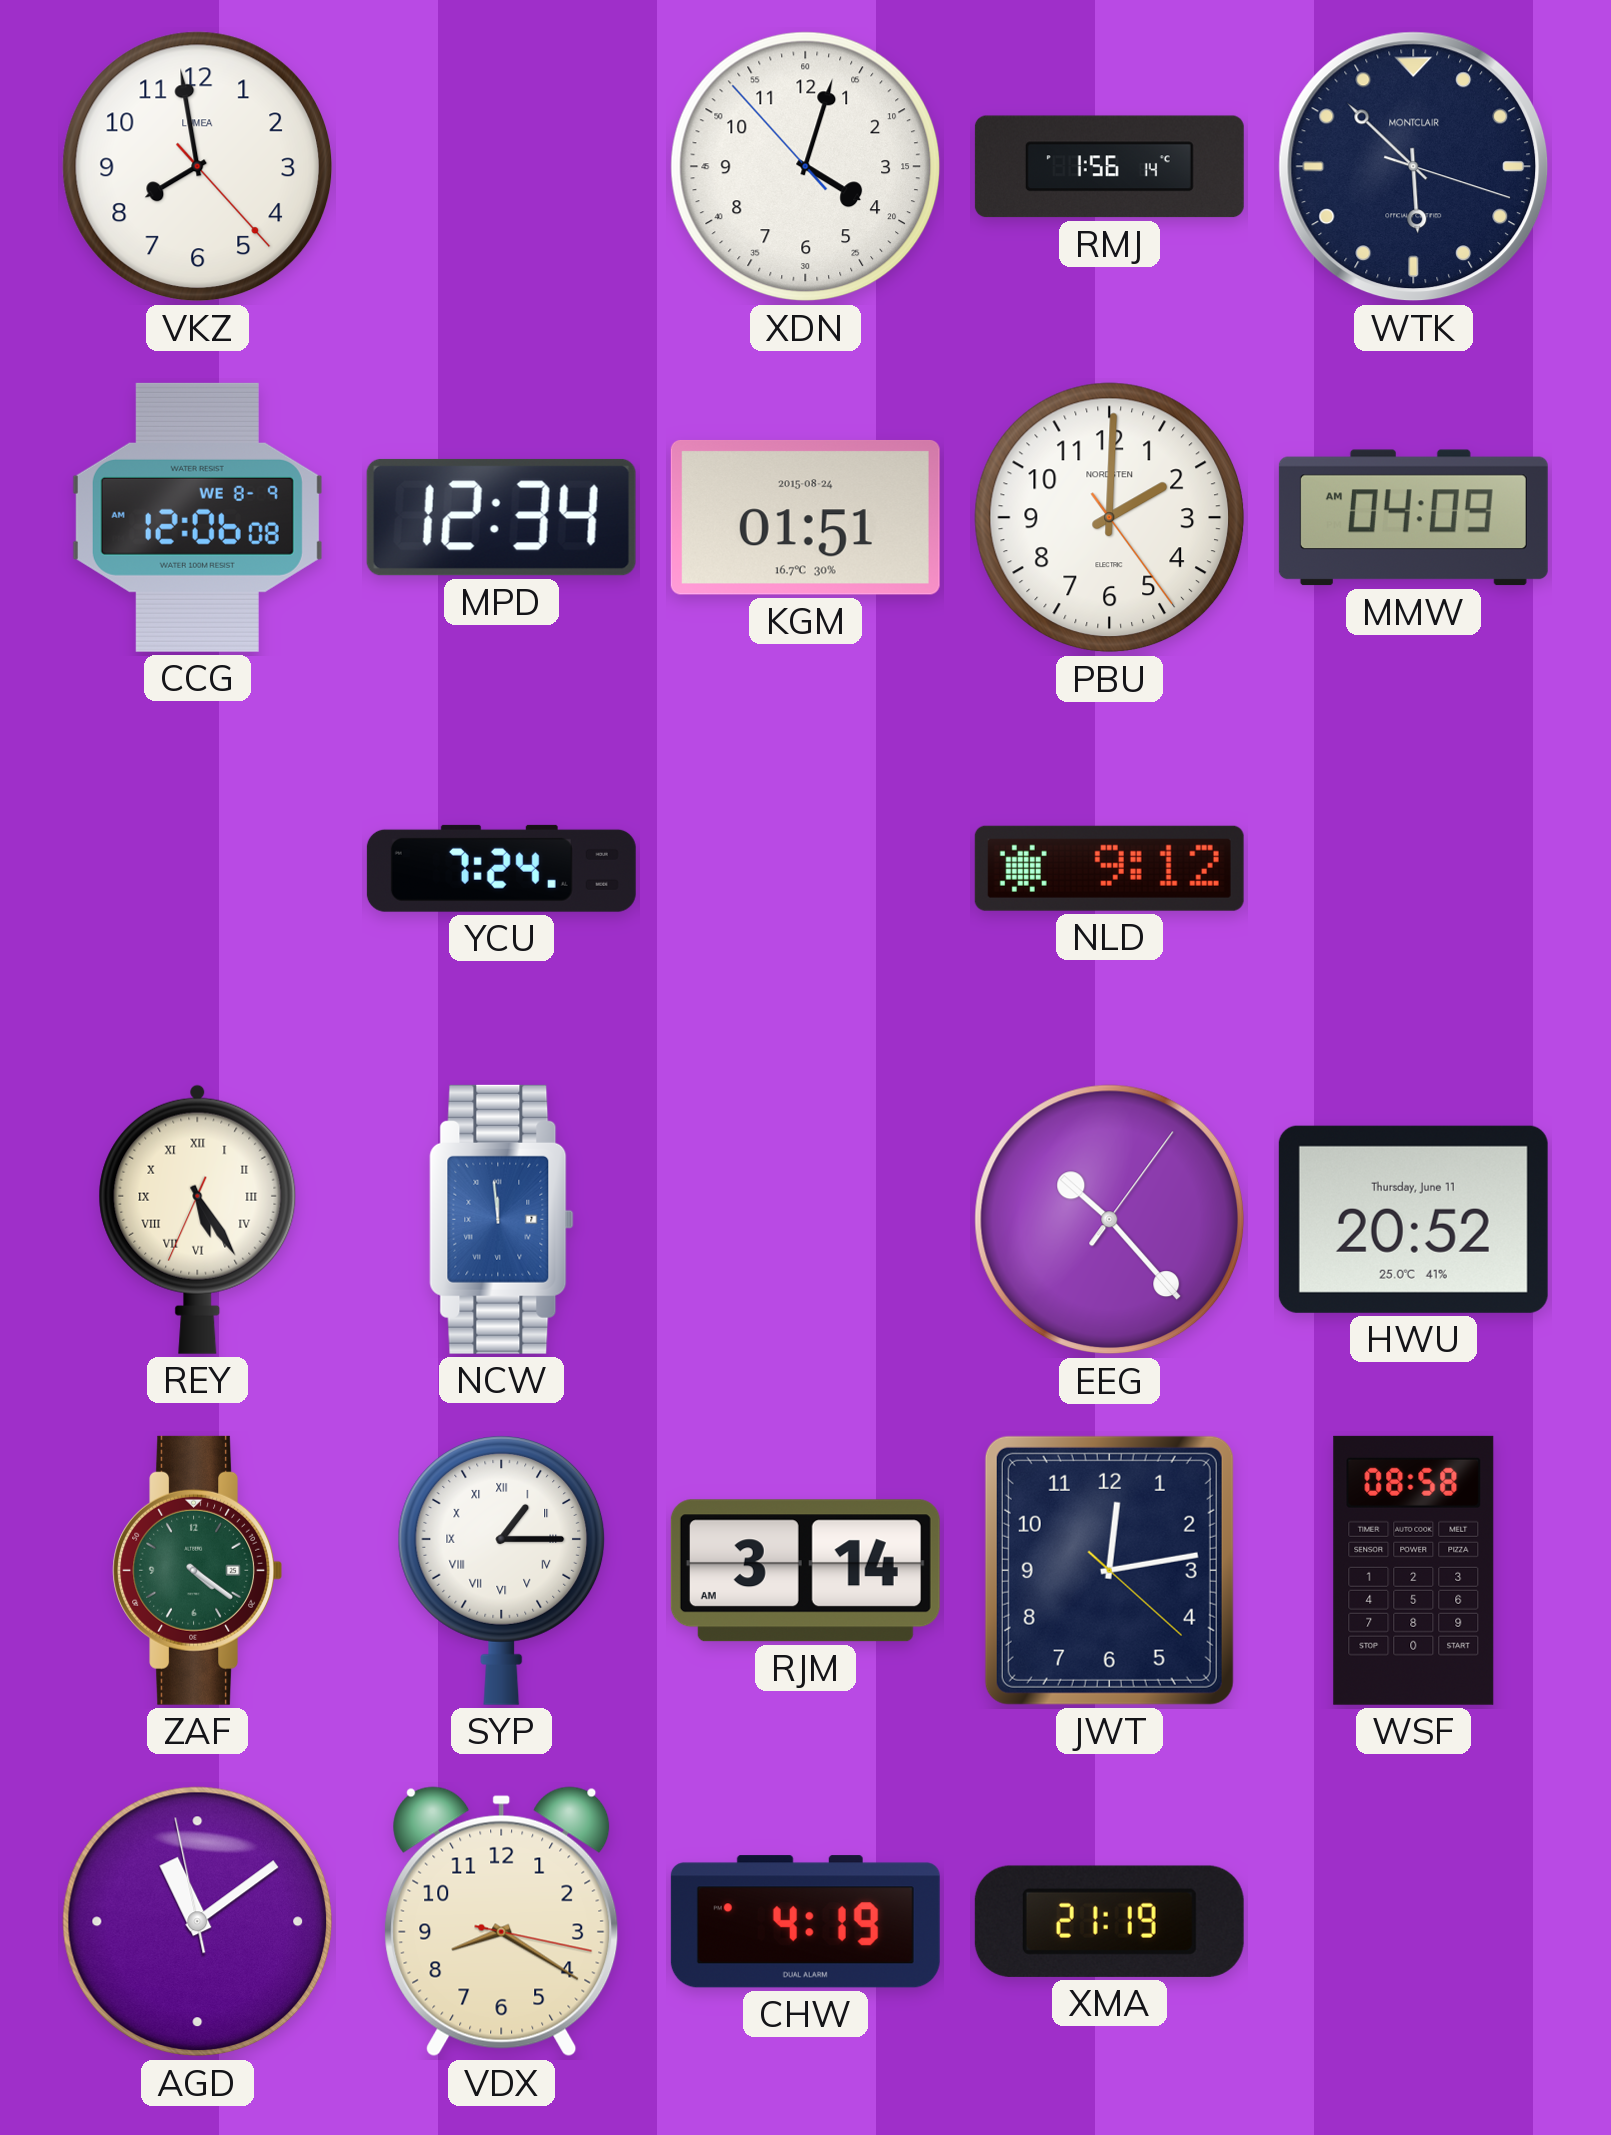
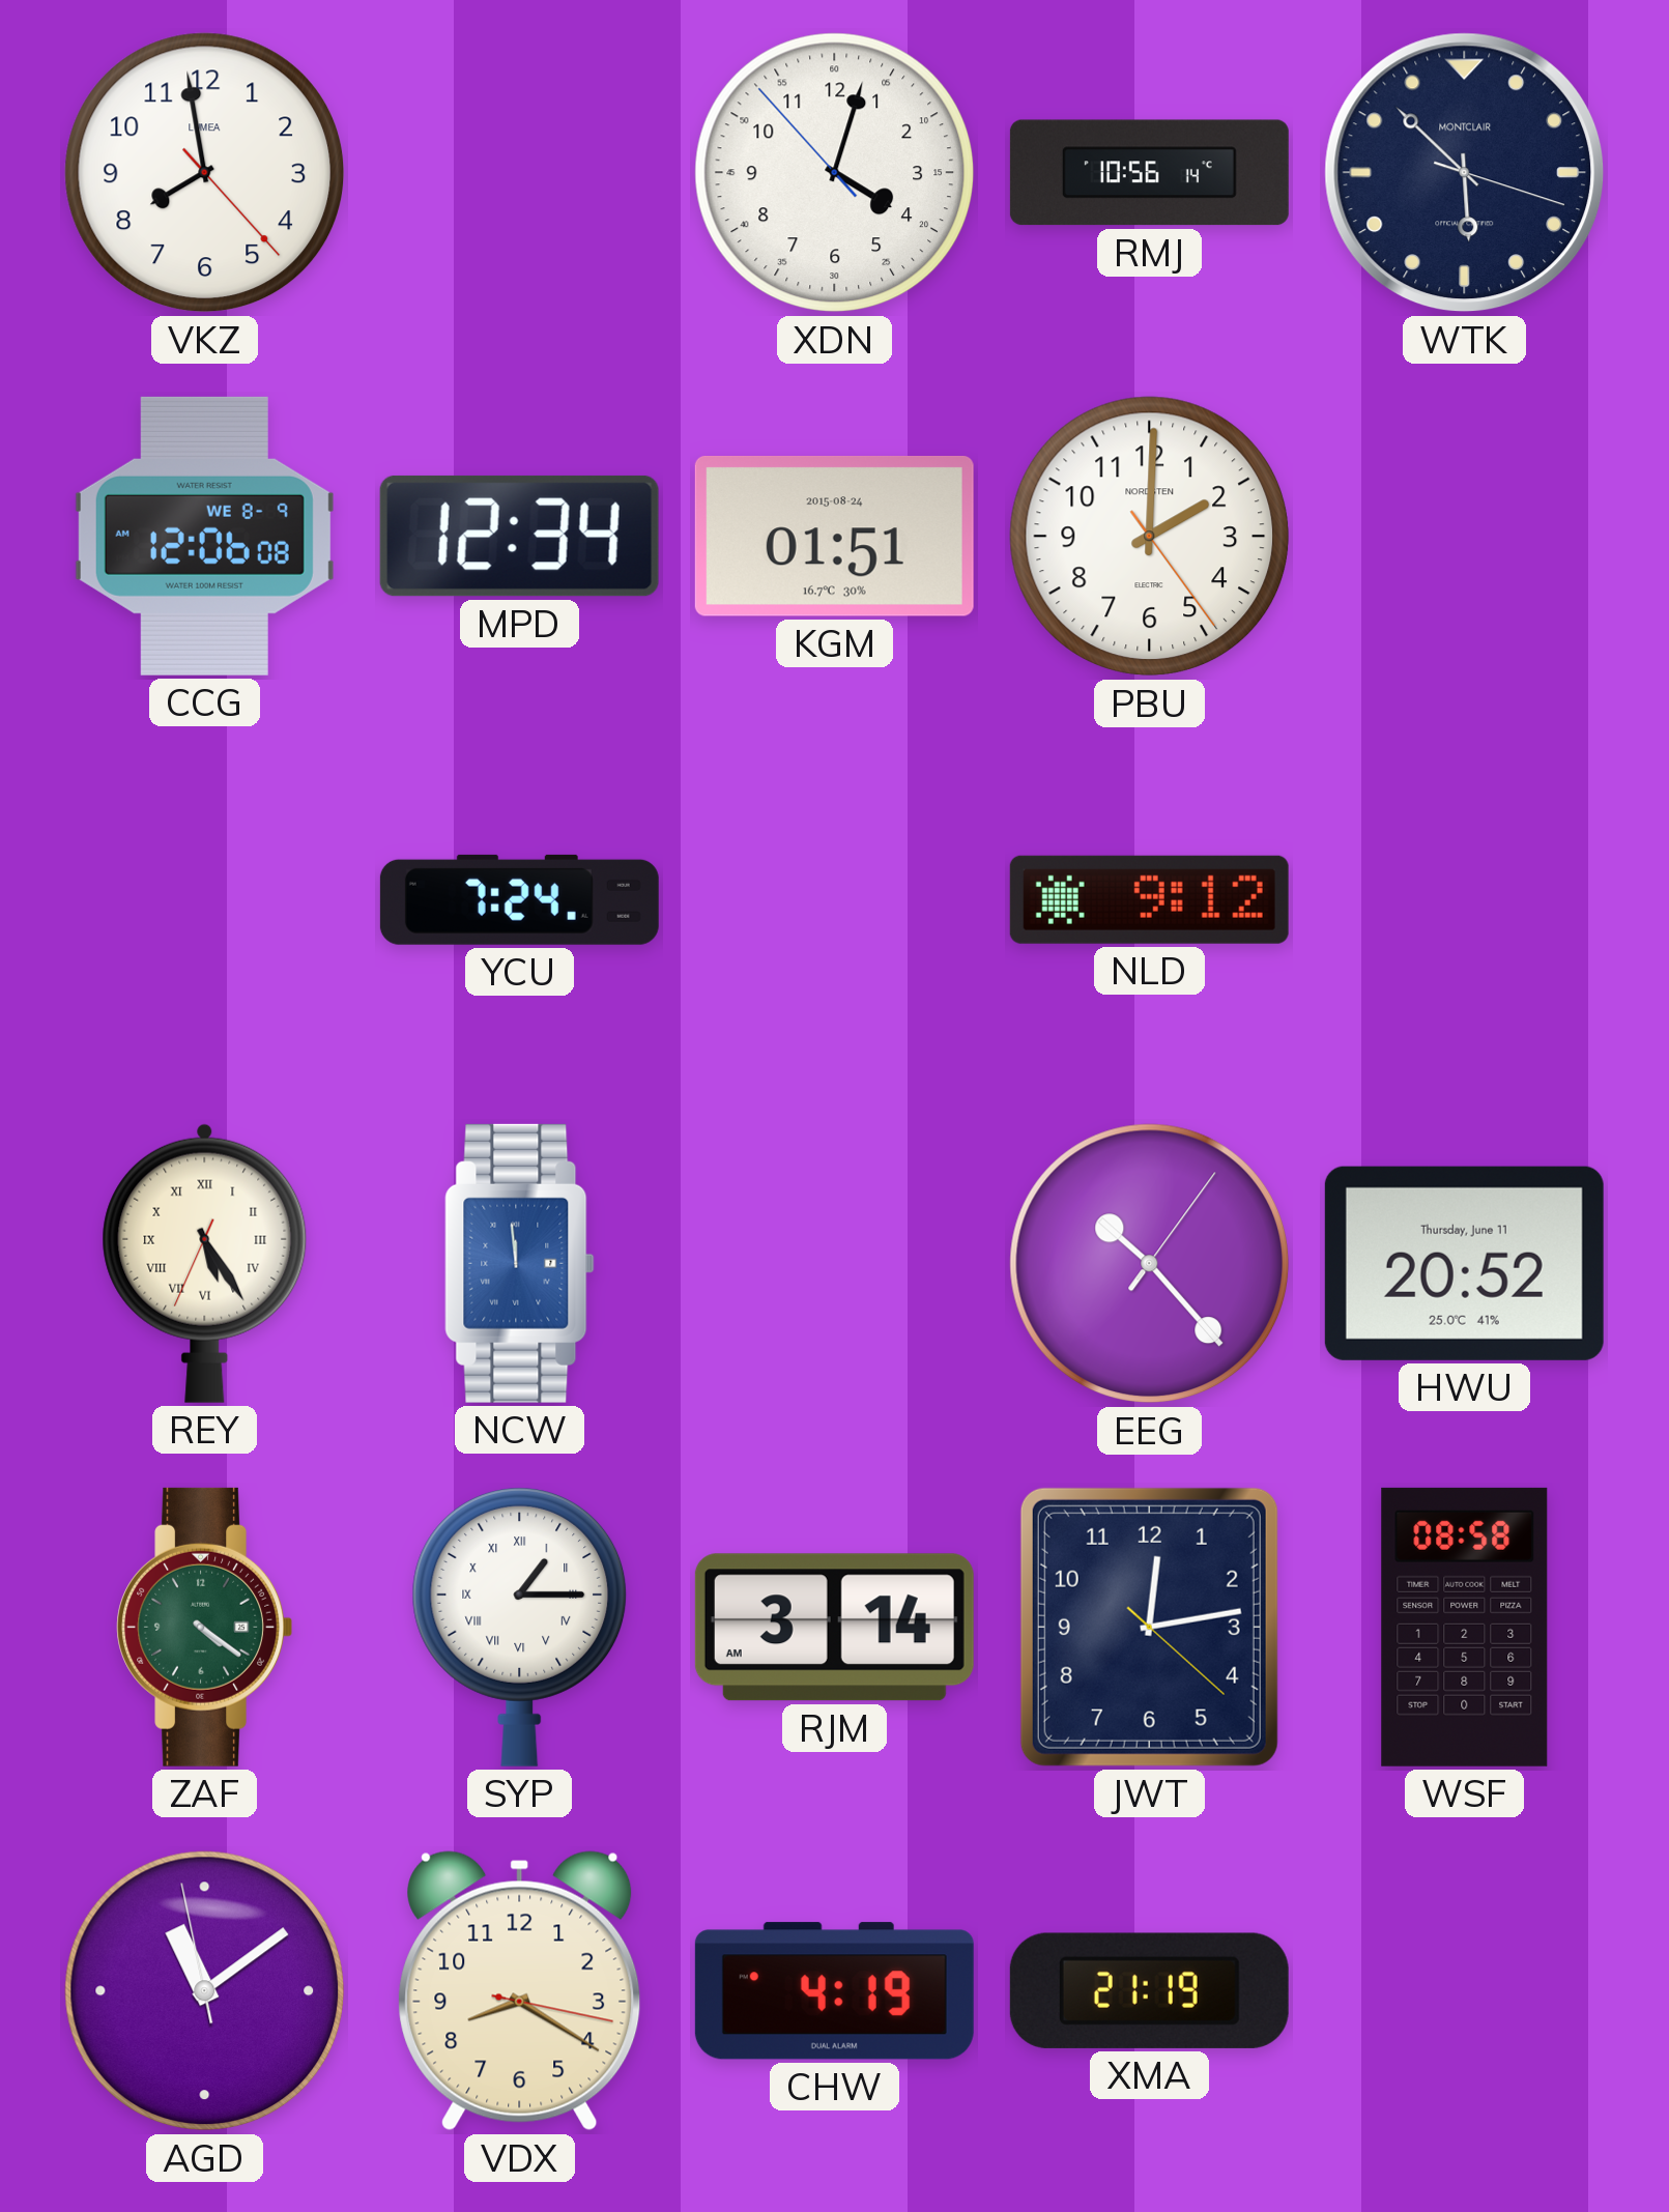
RMJ: 1:56 -> 10:56
MMW: 04:09 -> none
